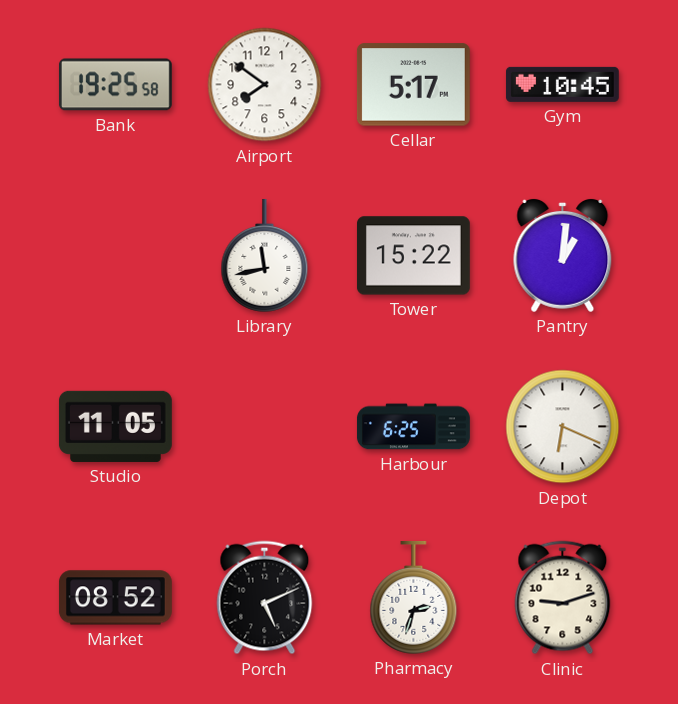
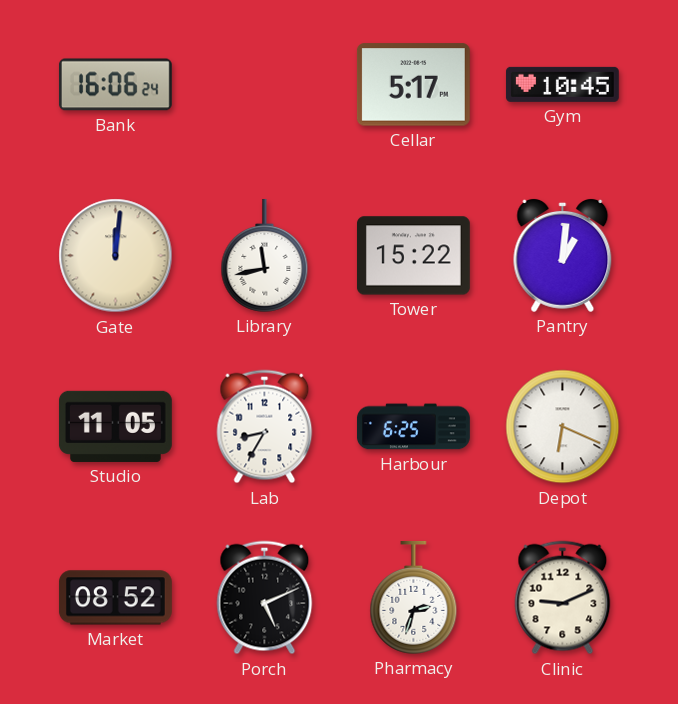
Bank: 19:25 -> 16:06
Airport: 7:51 -> none
Gate: none -> 12:01
Lab: none -> 8:35
Clinic: 9:12 -> 9:11
